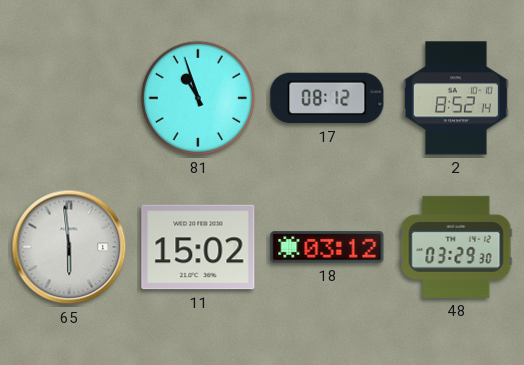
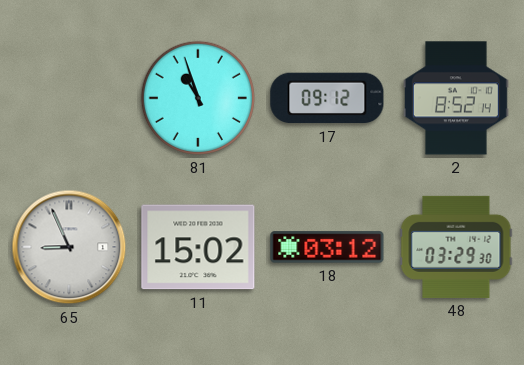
17: 08:12 -> 09:12
65: 5:59 -> 8:56
